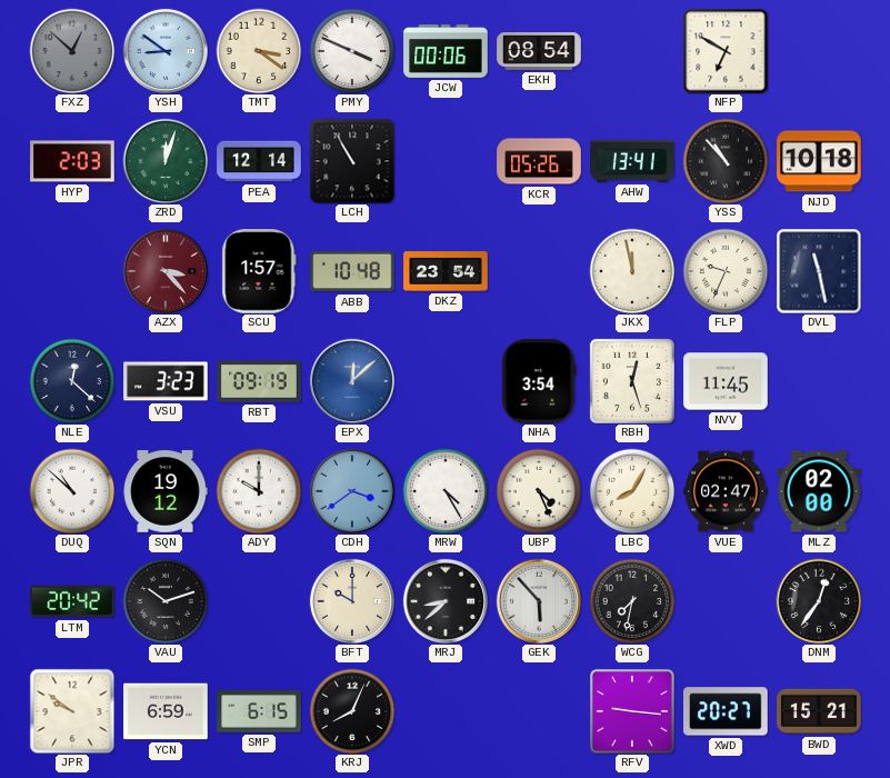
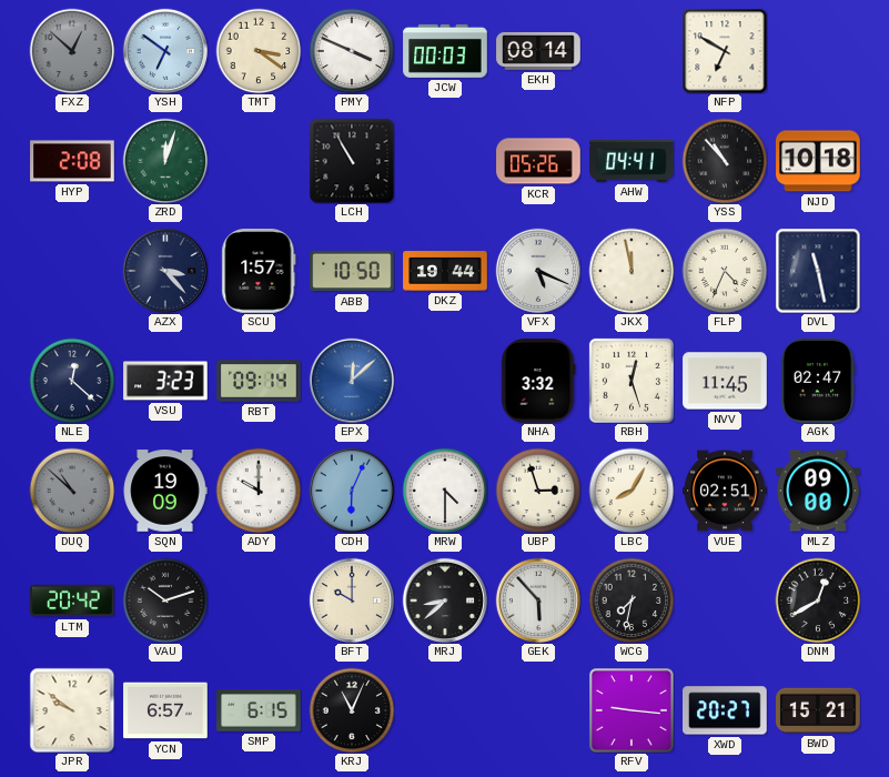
YSH: 8:51 -> 6:51
JCW: 00:06 -> 00:03
EKH: 08:54 -> 08:14
HYP: 2:03 -> 2:08
PEA: 12:14 -> none
AHW: 13:41 -> 04:41
AZX dial: burgundy -> navy
ABB: 10:48 -> 10:50
DKZ: 23:54 -> 19:44
VFX: none -> 5:19
FLP: 9:34 -> 4:34
RBT: 09:19 -> 09:14
NHA: 3:54 -> 3:32
AGK: none -> 02:47
DUQ dial: white -> grey
SQN: 19:12 -> 19:09
CDH: 3:39 -> 6:04
MRW: 4:25 -> 4:30
UBP: 4:26 -> 2:57
VUE: 02:47 -> 02:51
MLZ: 02:00 -> 09:00
DNM: 12:36 -> 12:40
YCN: 6:59 -> 6:57
KRJ: 8:04 -> 11:04
